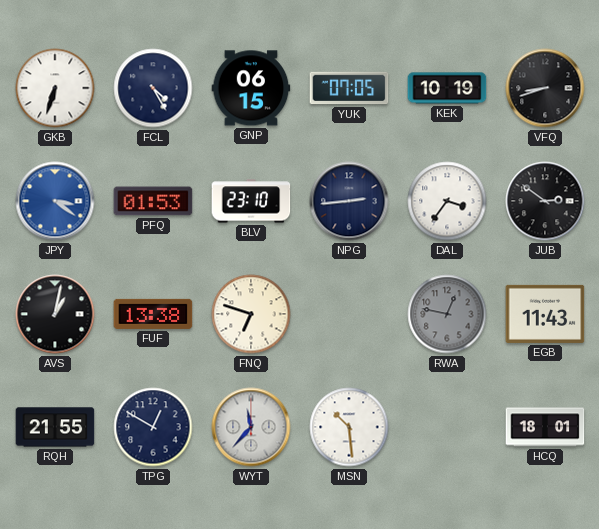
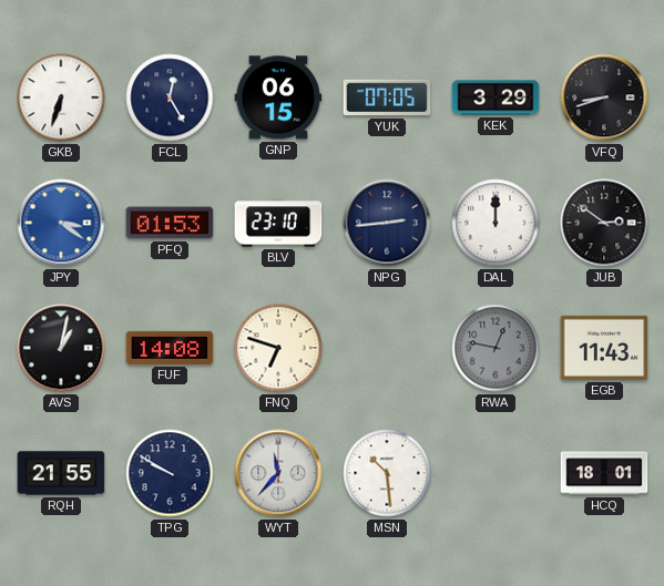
FCL: 4:25 -> 12:25
KEK: 10:19 -> 3:29
DAL: 3:36 -> 12:00
FUF: 13:38 -> 14:08
TPG: 12:50 -> 9:50
